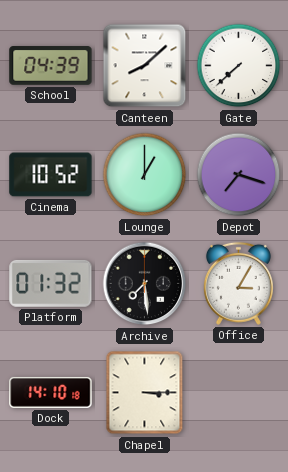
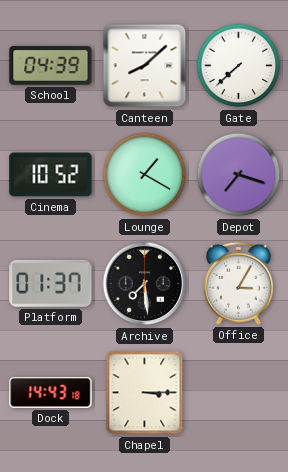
Lounge: 1:00 -> 1:20
Platform: 01:32 -> 01:37
Dock: 14:10 -> 14:43
